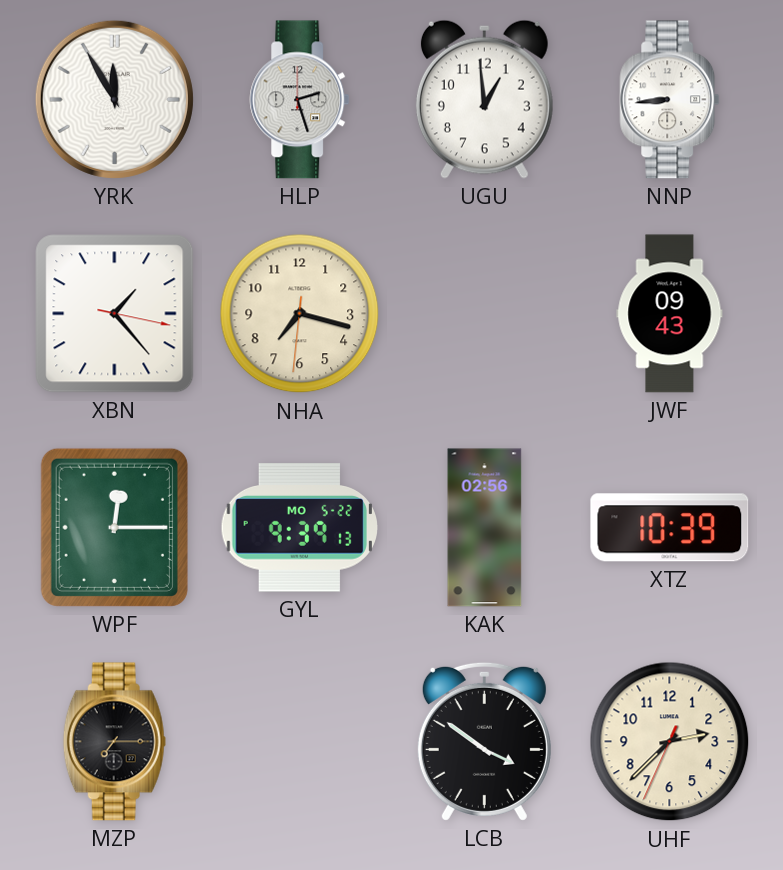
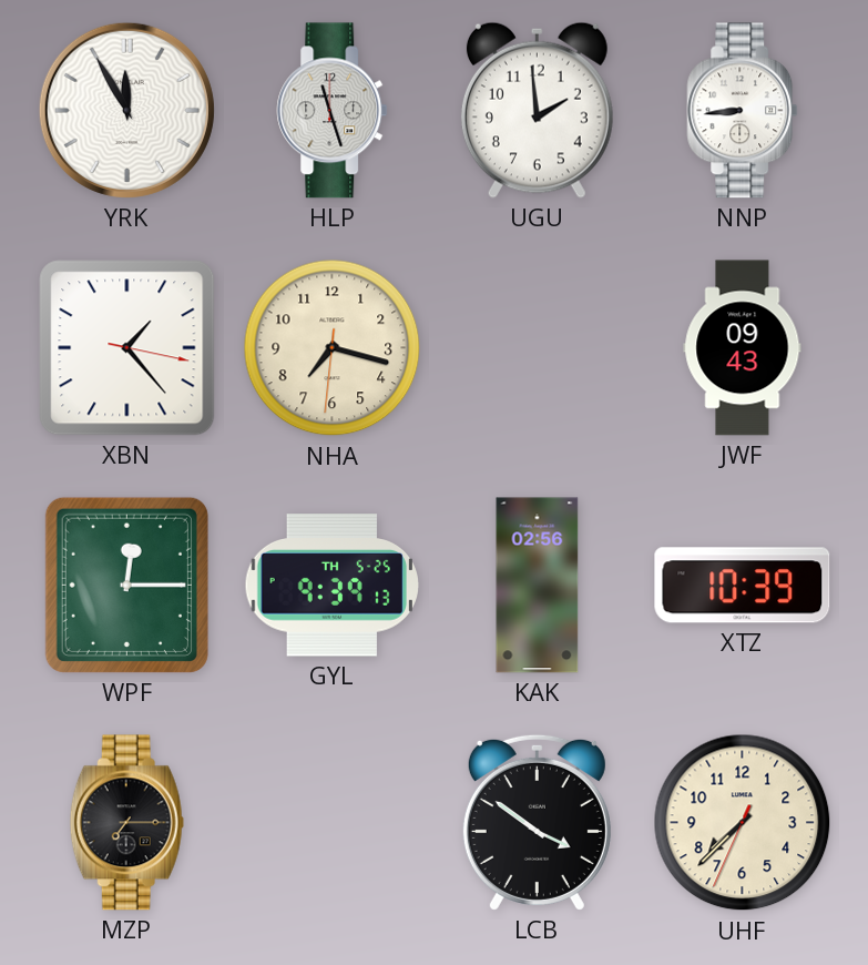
HLP: 2:27 -> 11:27
UGU: 12:59 -> 1:59
GYL date: MO 5-22 -> TH 5-25
UHF: 2:37 -> 7:37
